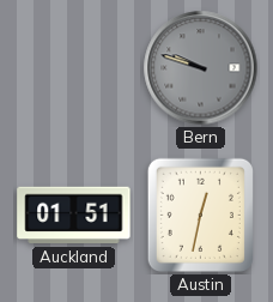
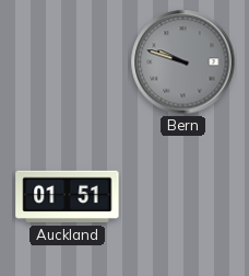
Austin: 12:32 -> none
